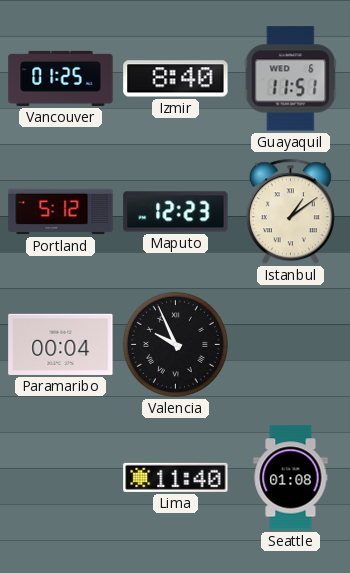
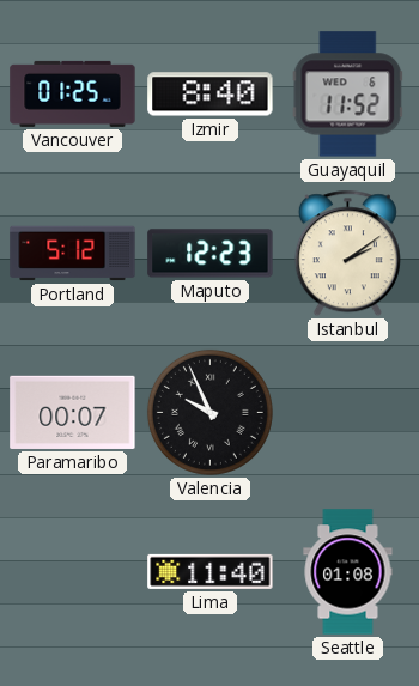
Guayaquil: 11:51 -> 11:52
Istanbul: 1:09 -> 2:09
Paramaribo: 00:04 -> 00:07
